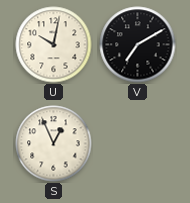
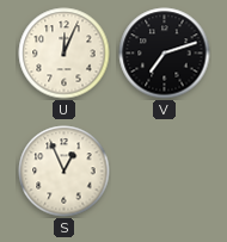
U: 10:02 -> 12:04
V: 7:10 -> 7:12
